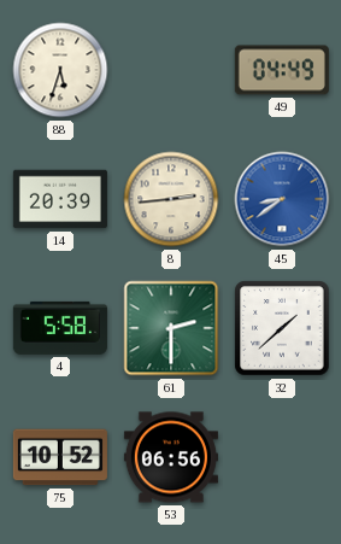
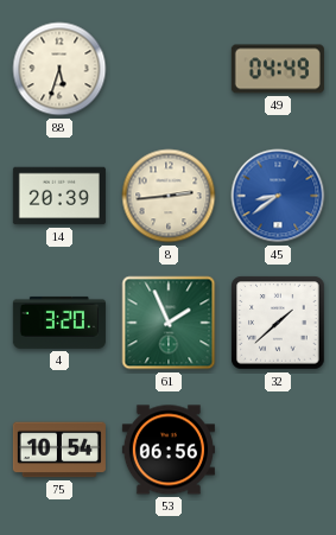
4: 5:58 -> 3:20
61: 2:30 -> 1:56
75: 10:52 -> 10:54
